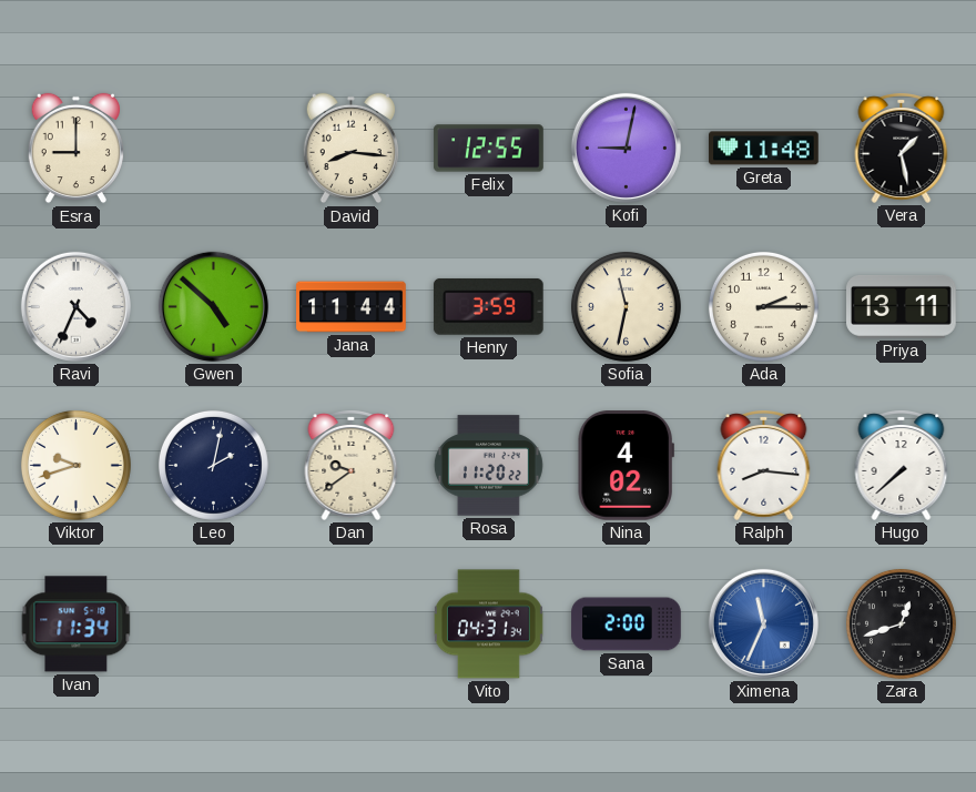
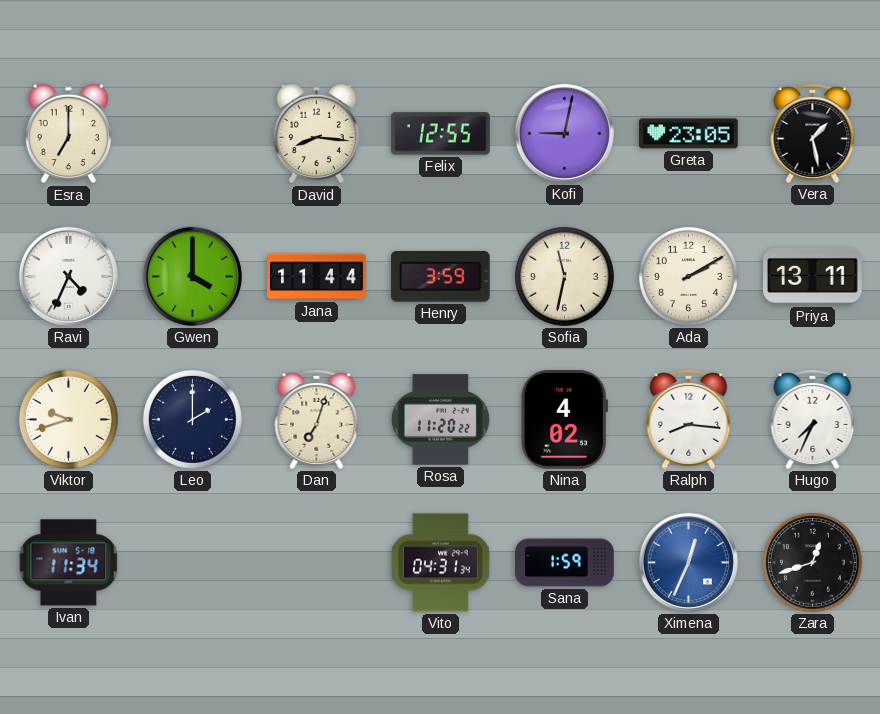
Esra: 9:00 -> 7:00
Greta: 11:48 -> 23:05
Gwen: 4:52 -> 4:00
Ada: 2:15 -> 2:10
Leo: 2:02 -> 2:00
Dan: 9:39 -> 7:03
Hugo: 7:38 -> 7:34
Sana: 2:00 -> 1:59
Ximena: 11:34 -> 12:34
